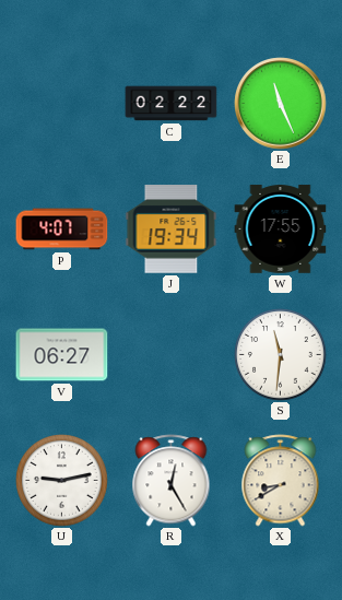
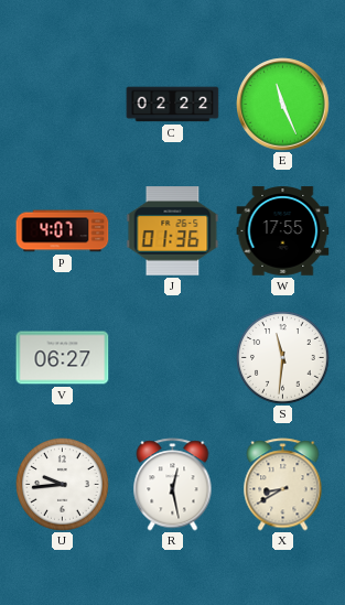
J: 19:34 -> 01:36
U: 9:13 -> 9:44
R: 12:25 -> 12:28
